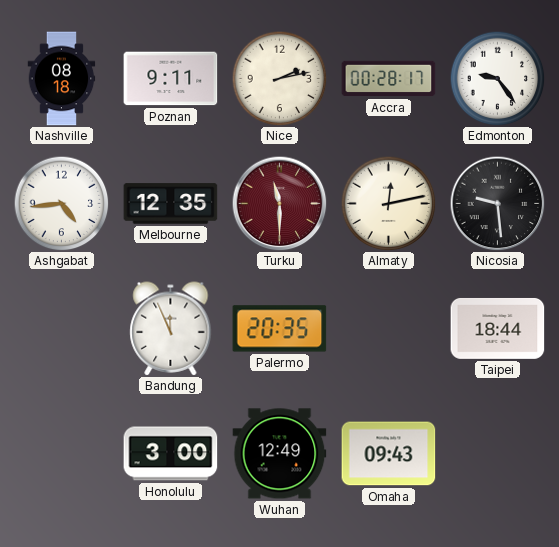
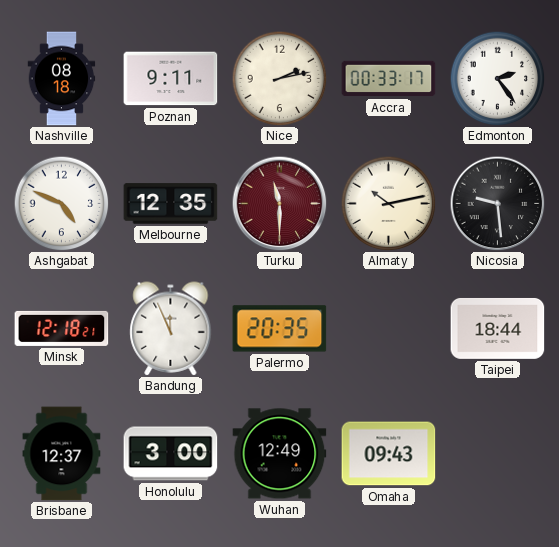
Accra: 00:28 -> 00:33
Edmonton: 9:24 -> 2:24
Ashgabat: 4:44 -> 4:49
Almaty: 12:13 -> 10:13
Minsk: none -> 12:18
Brisbane: none -> 12:37
